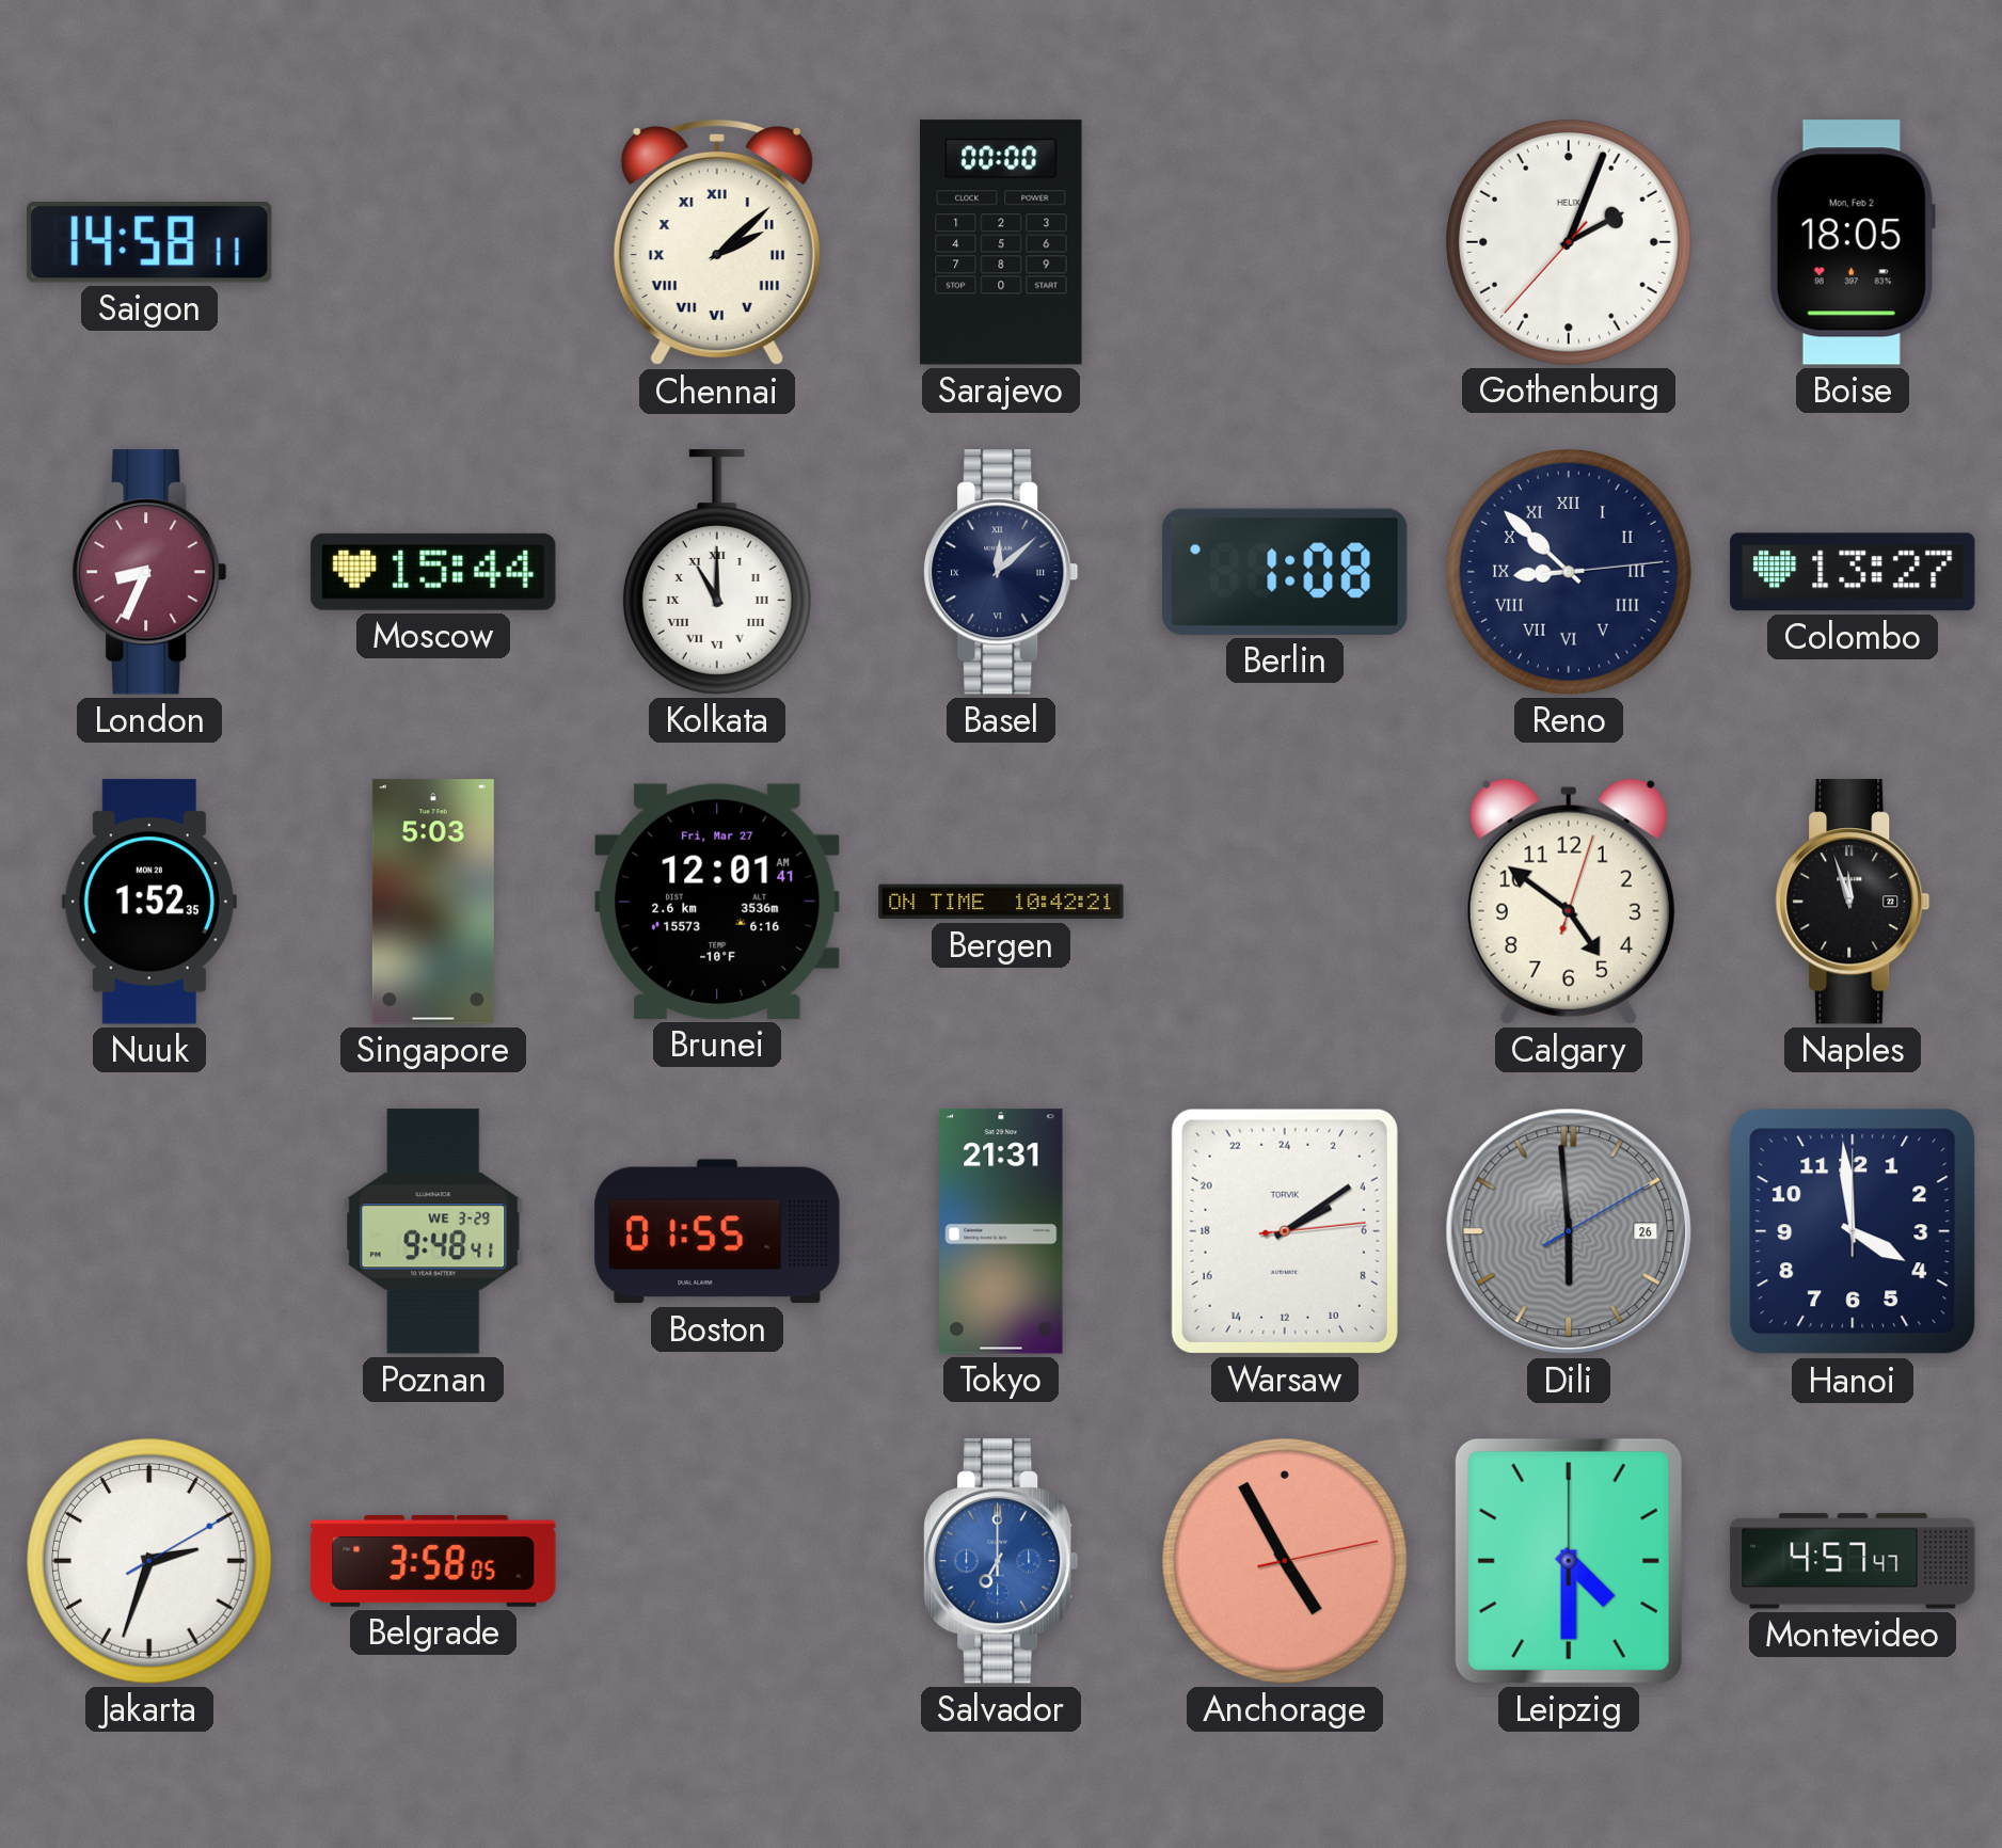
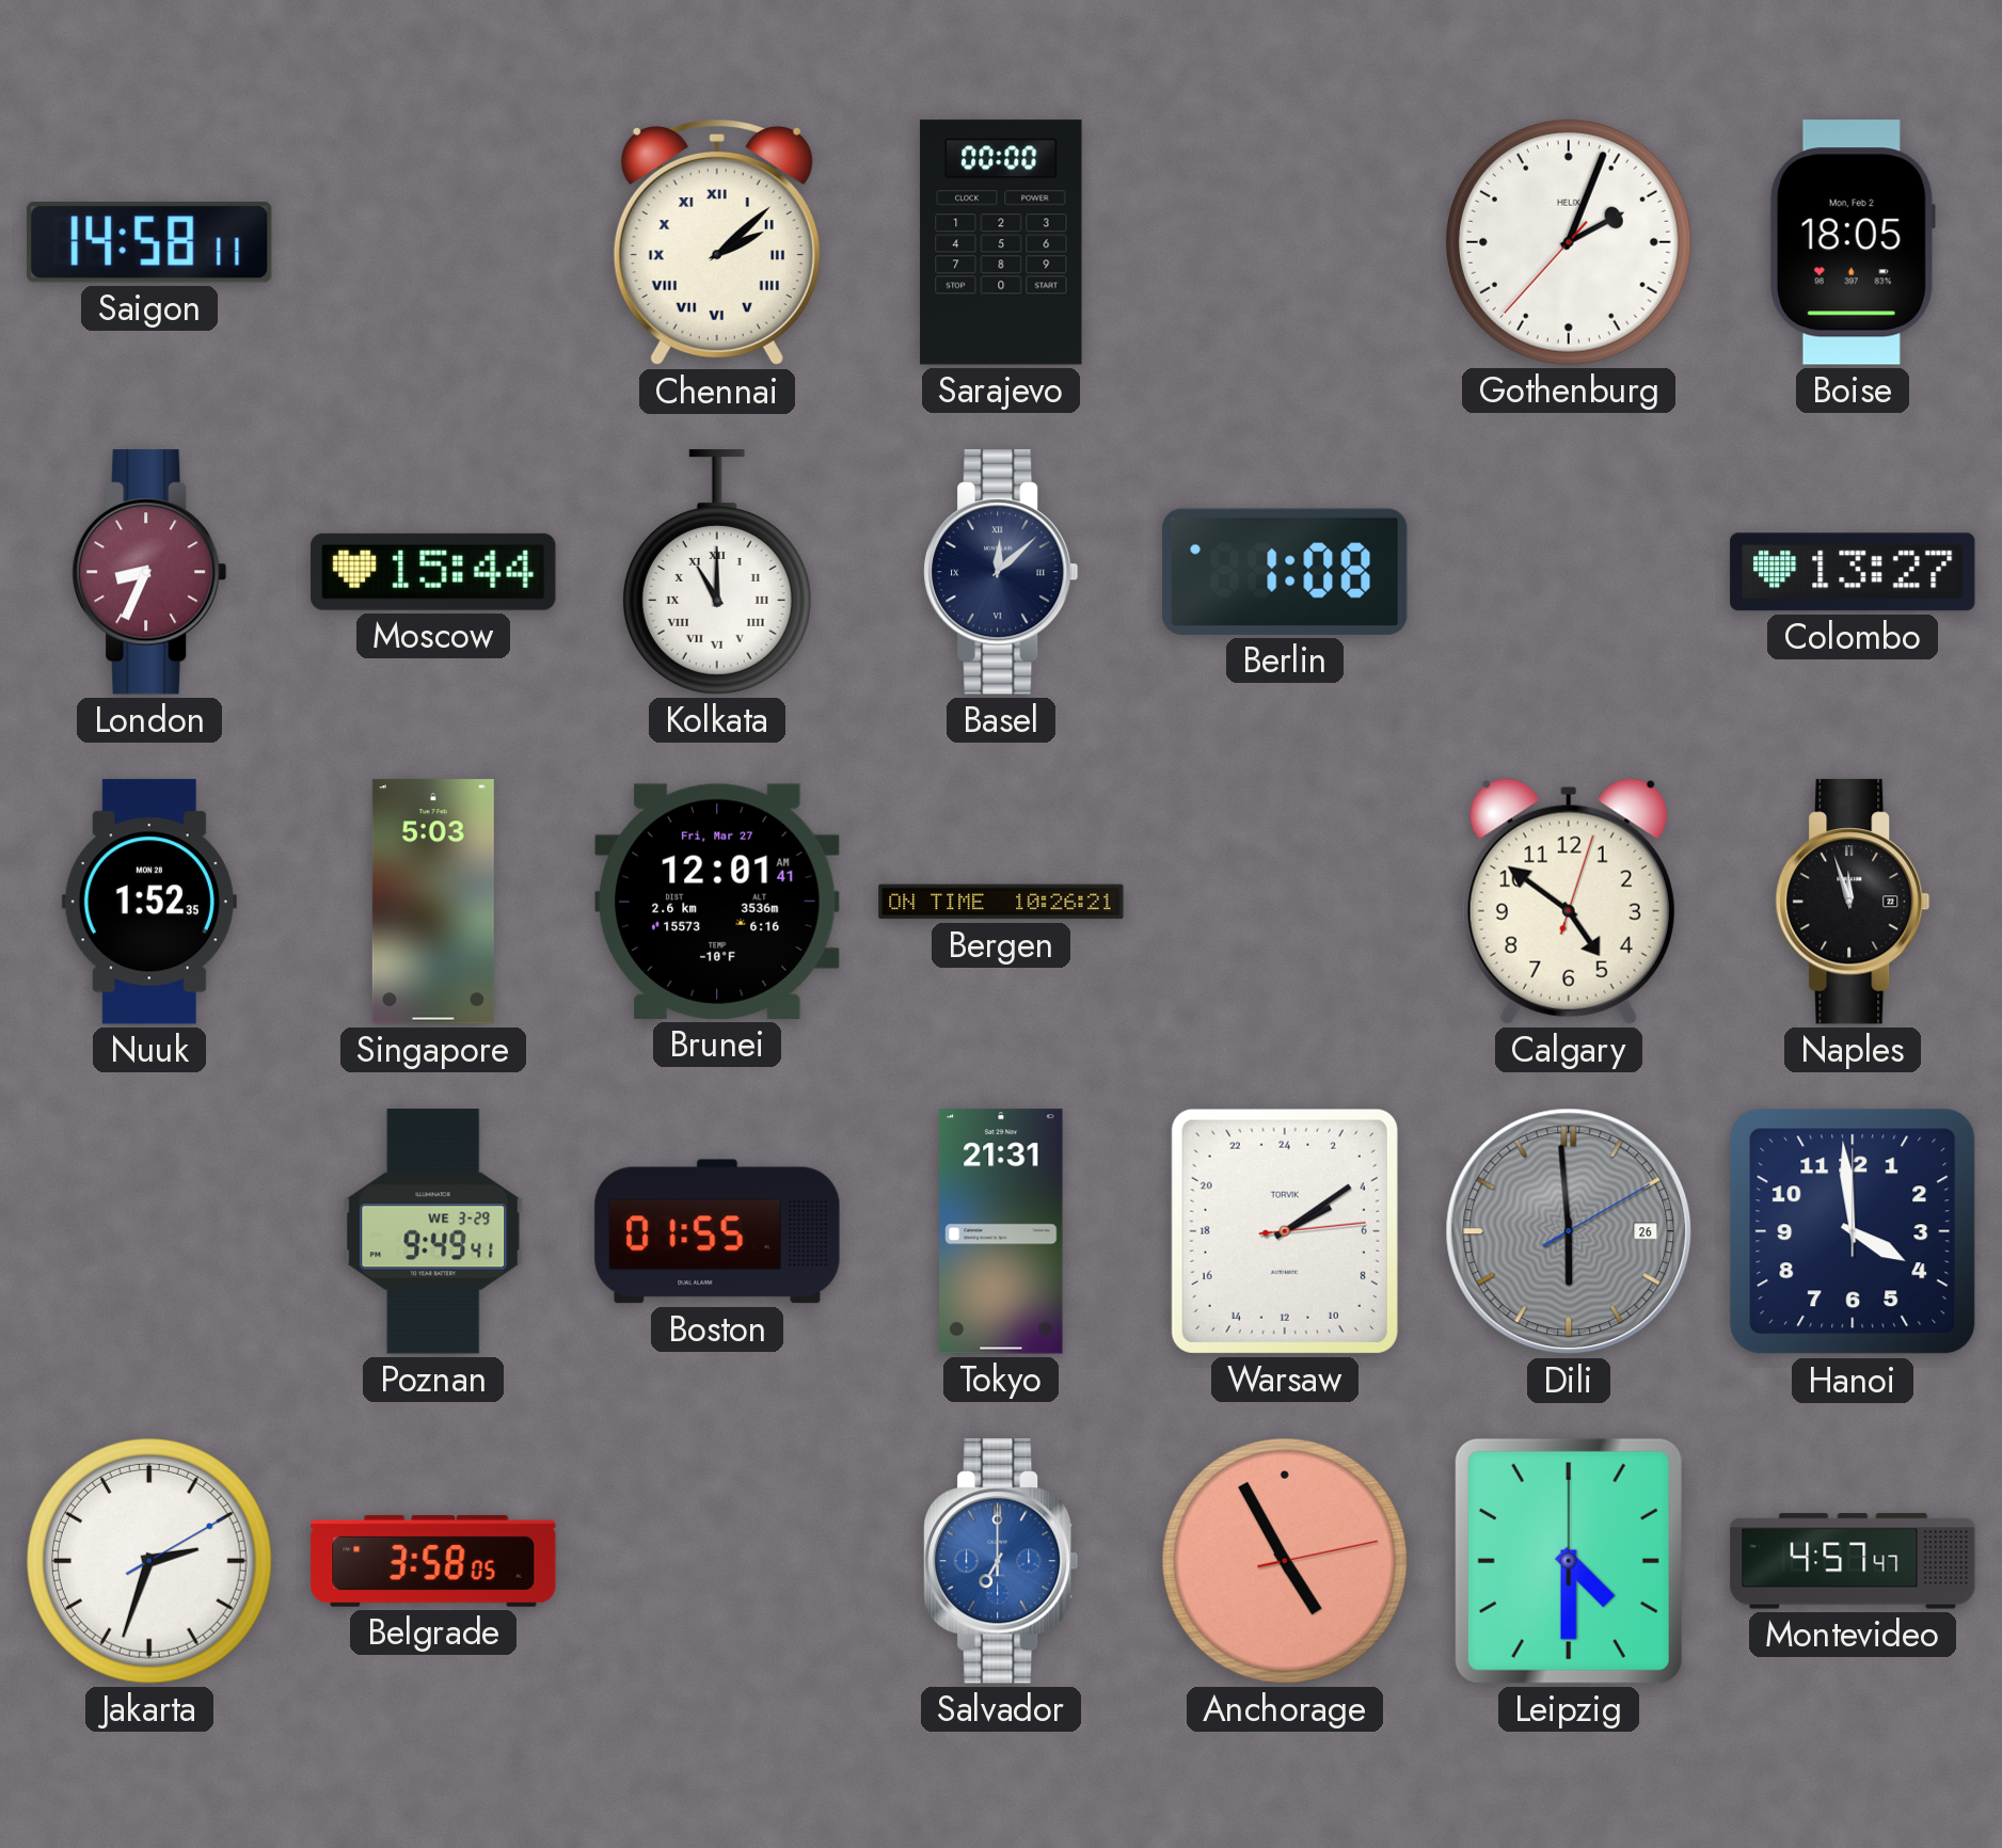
Reno: 8:52 -> none
Bergen: 10:42 -> 10:26
Poznan: 9:48 -> 9:49
